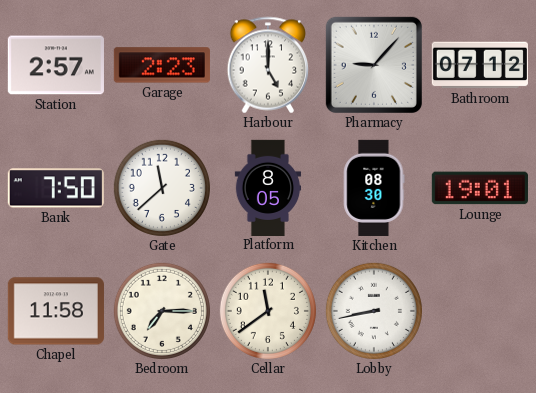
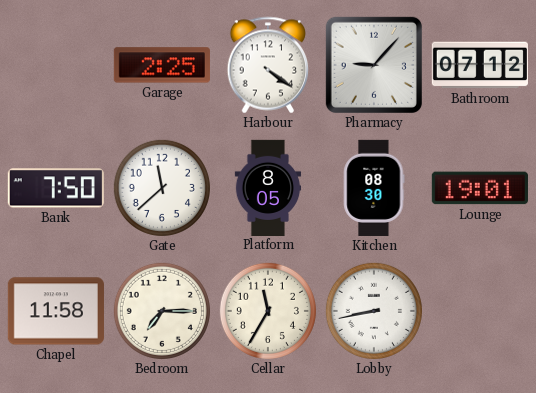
Station: 2:57 -> none
Garage: 2:23 -> 2:25
Harbour: 5:00 -> 4:21
Cellar: 11:39 -> 11:35
